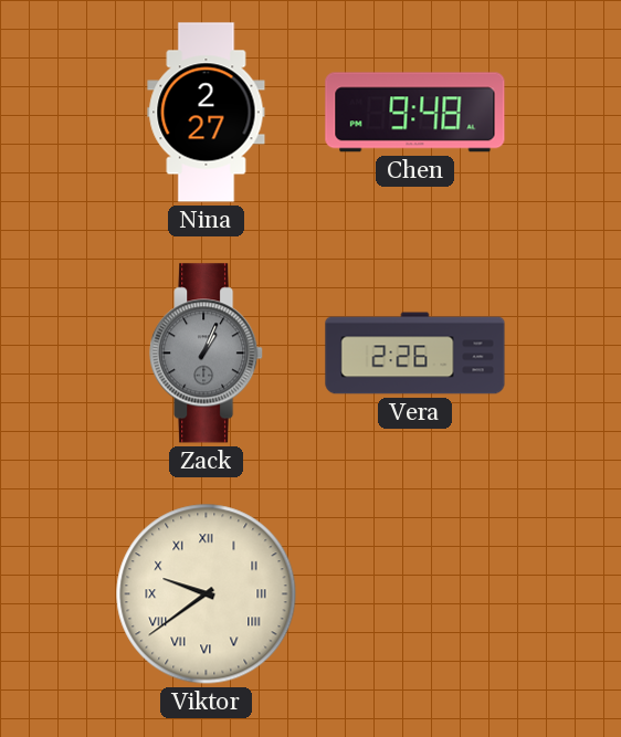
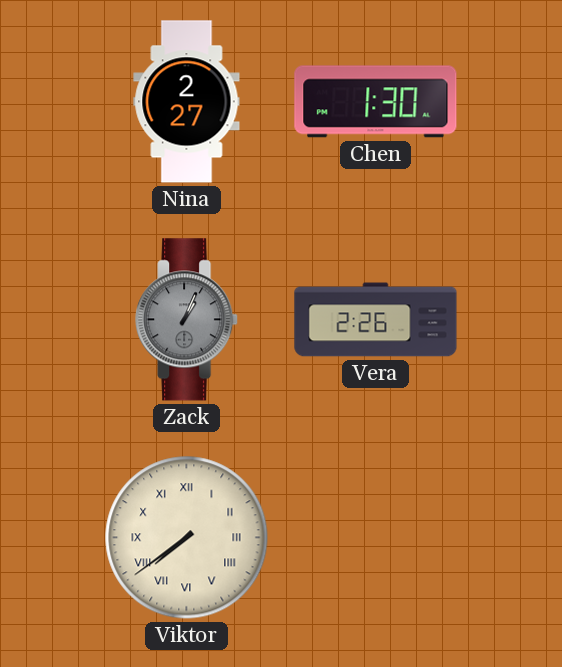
Chen: 9:48 -> 1:30
Viktor: 9:39 -> 7:39
